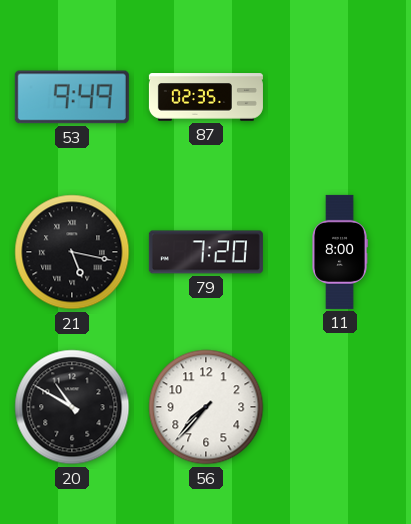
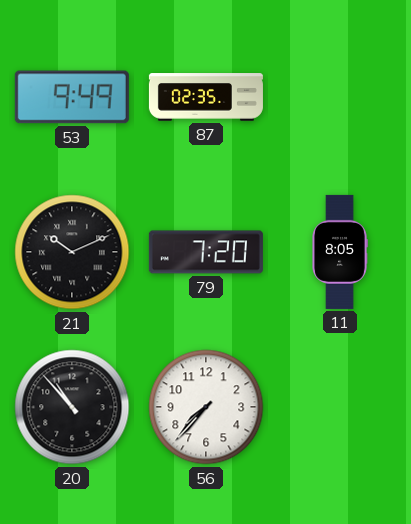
21: 5:17 -> 10:11
11: 8:00 -> 8:05
20: 10:50 -> 10:53
